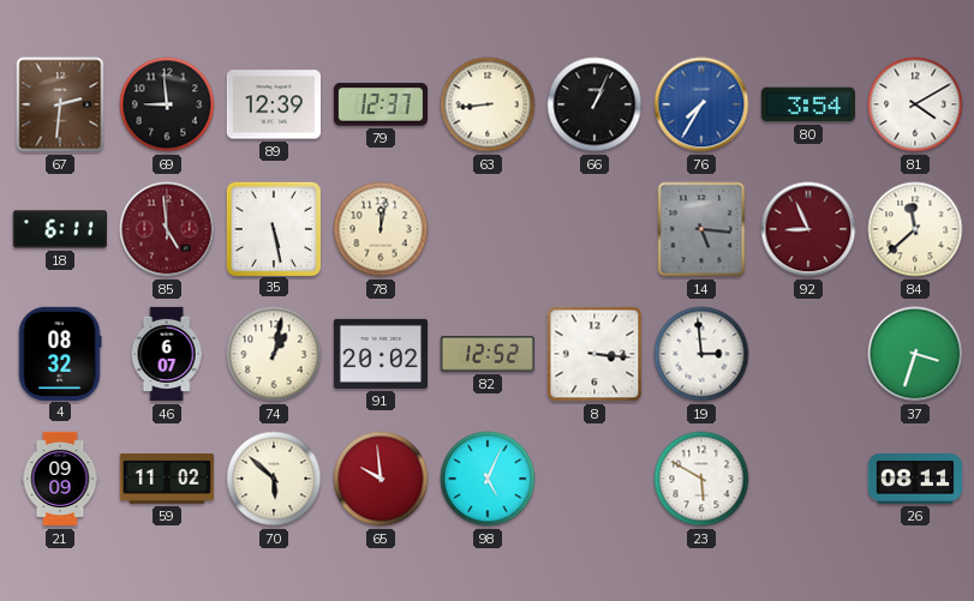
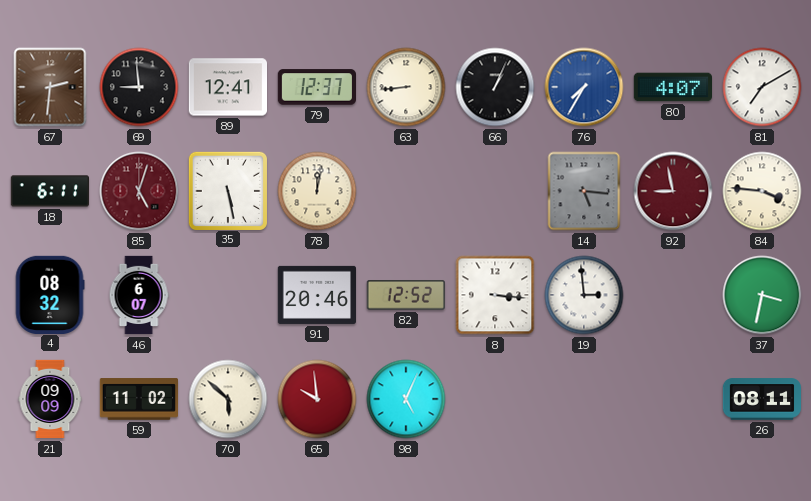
89: 12:39 -> 12:41
80: 3:54 -> 4:07
81: 4:10 -> 7:10
85: 4:59 -> 5:03
92: 8:56 -> 8:58
84: 11:38 -> 3:46
74: 1:02 -> none
91: 20:02 -> 20:46
37: 3:33 -> 3:32
23: 5:50 -> none
